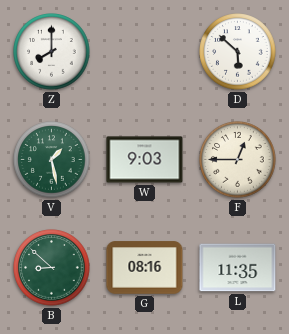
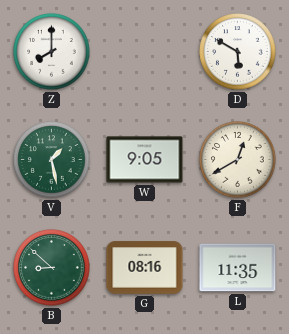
D: 5:52 -> 5:50
W: 9:03 -> 9:05
F: 12:45 -> 12:40
